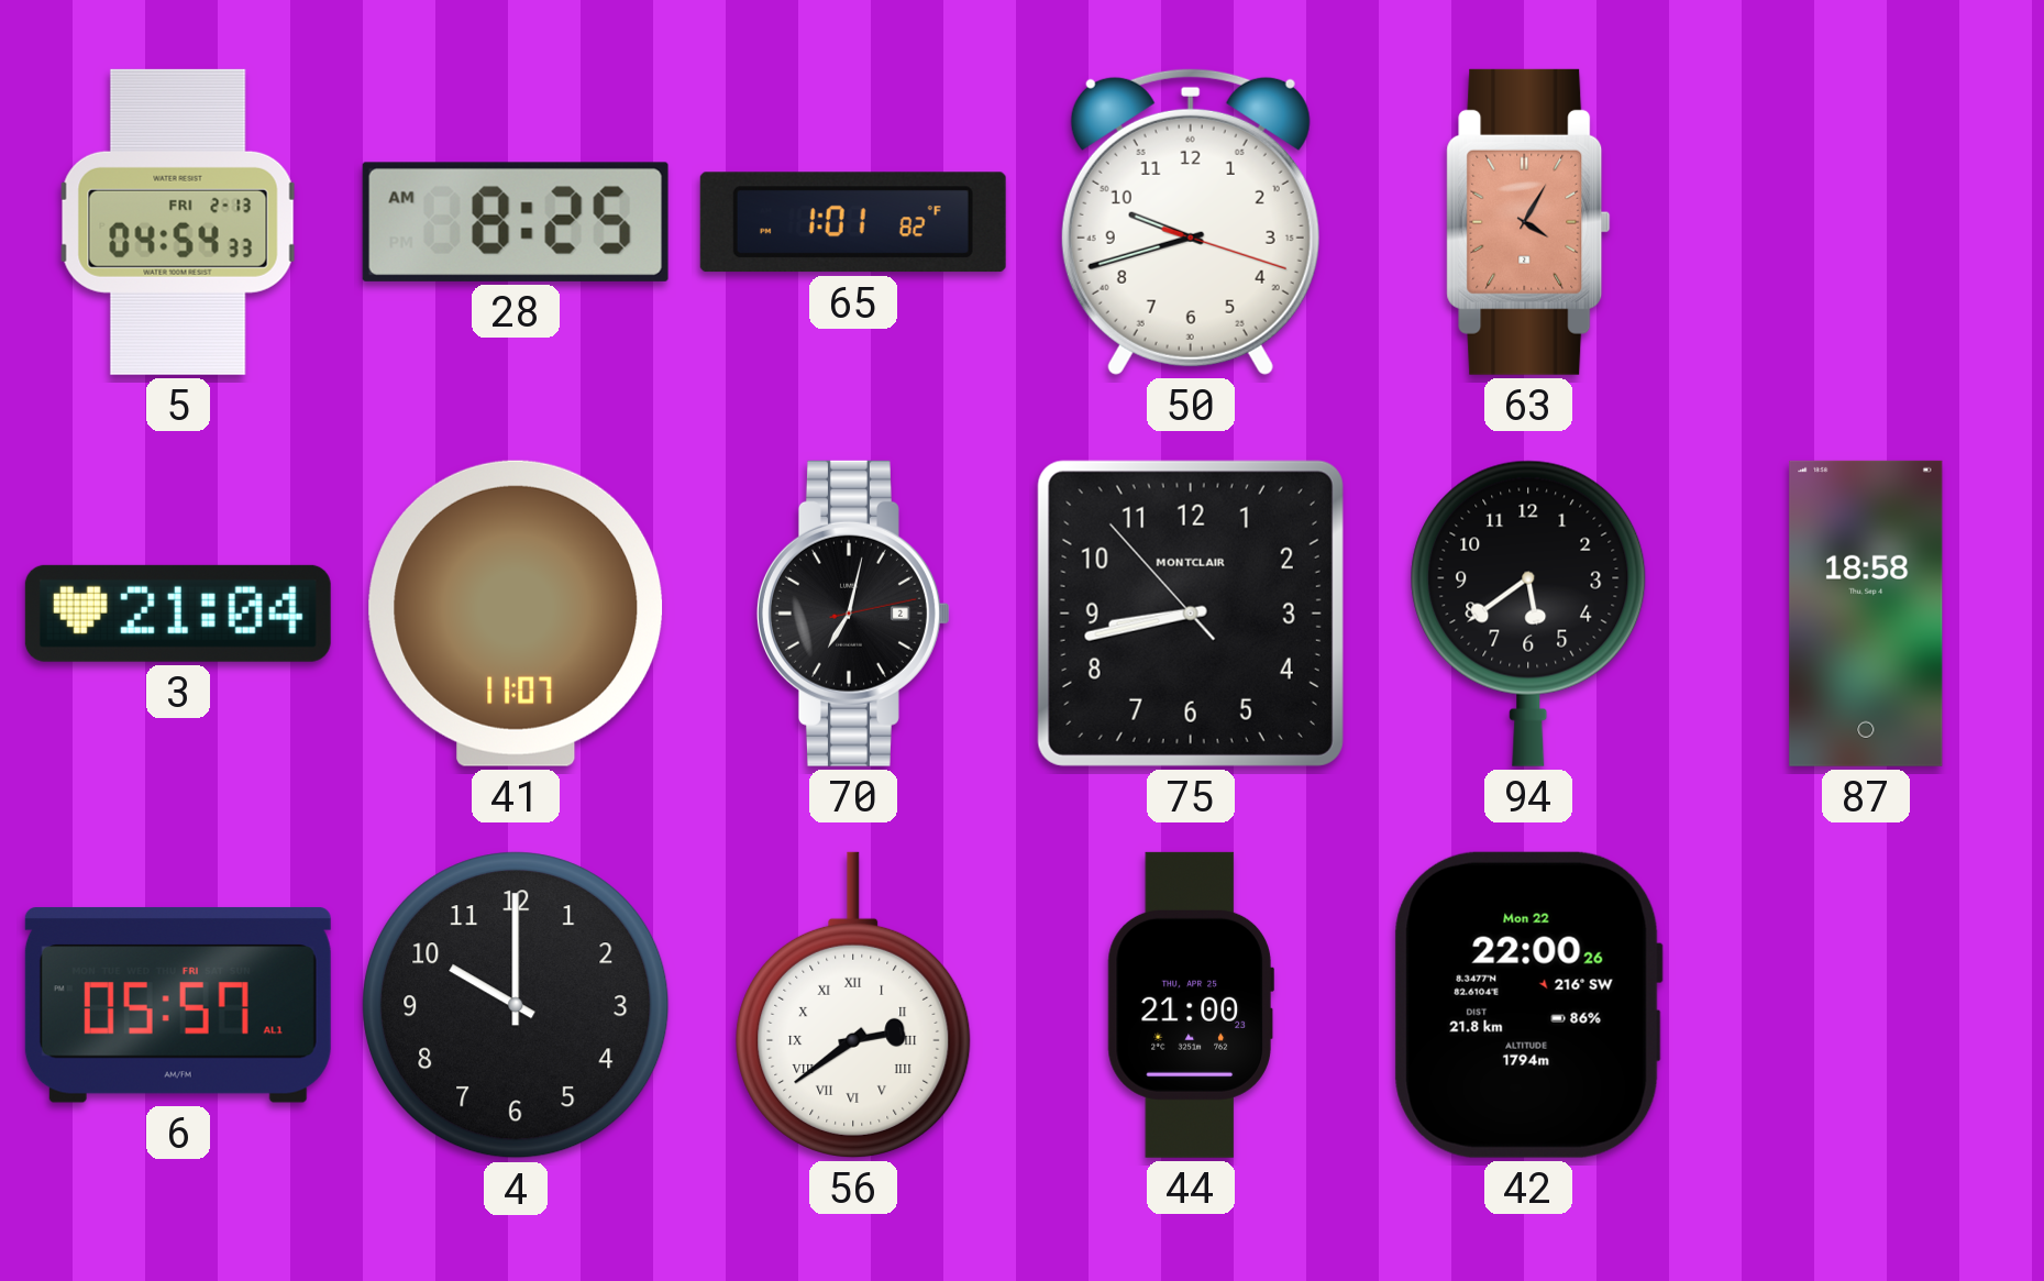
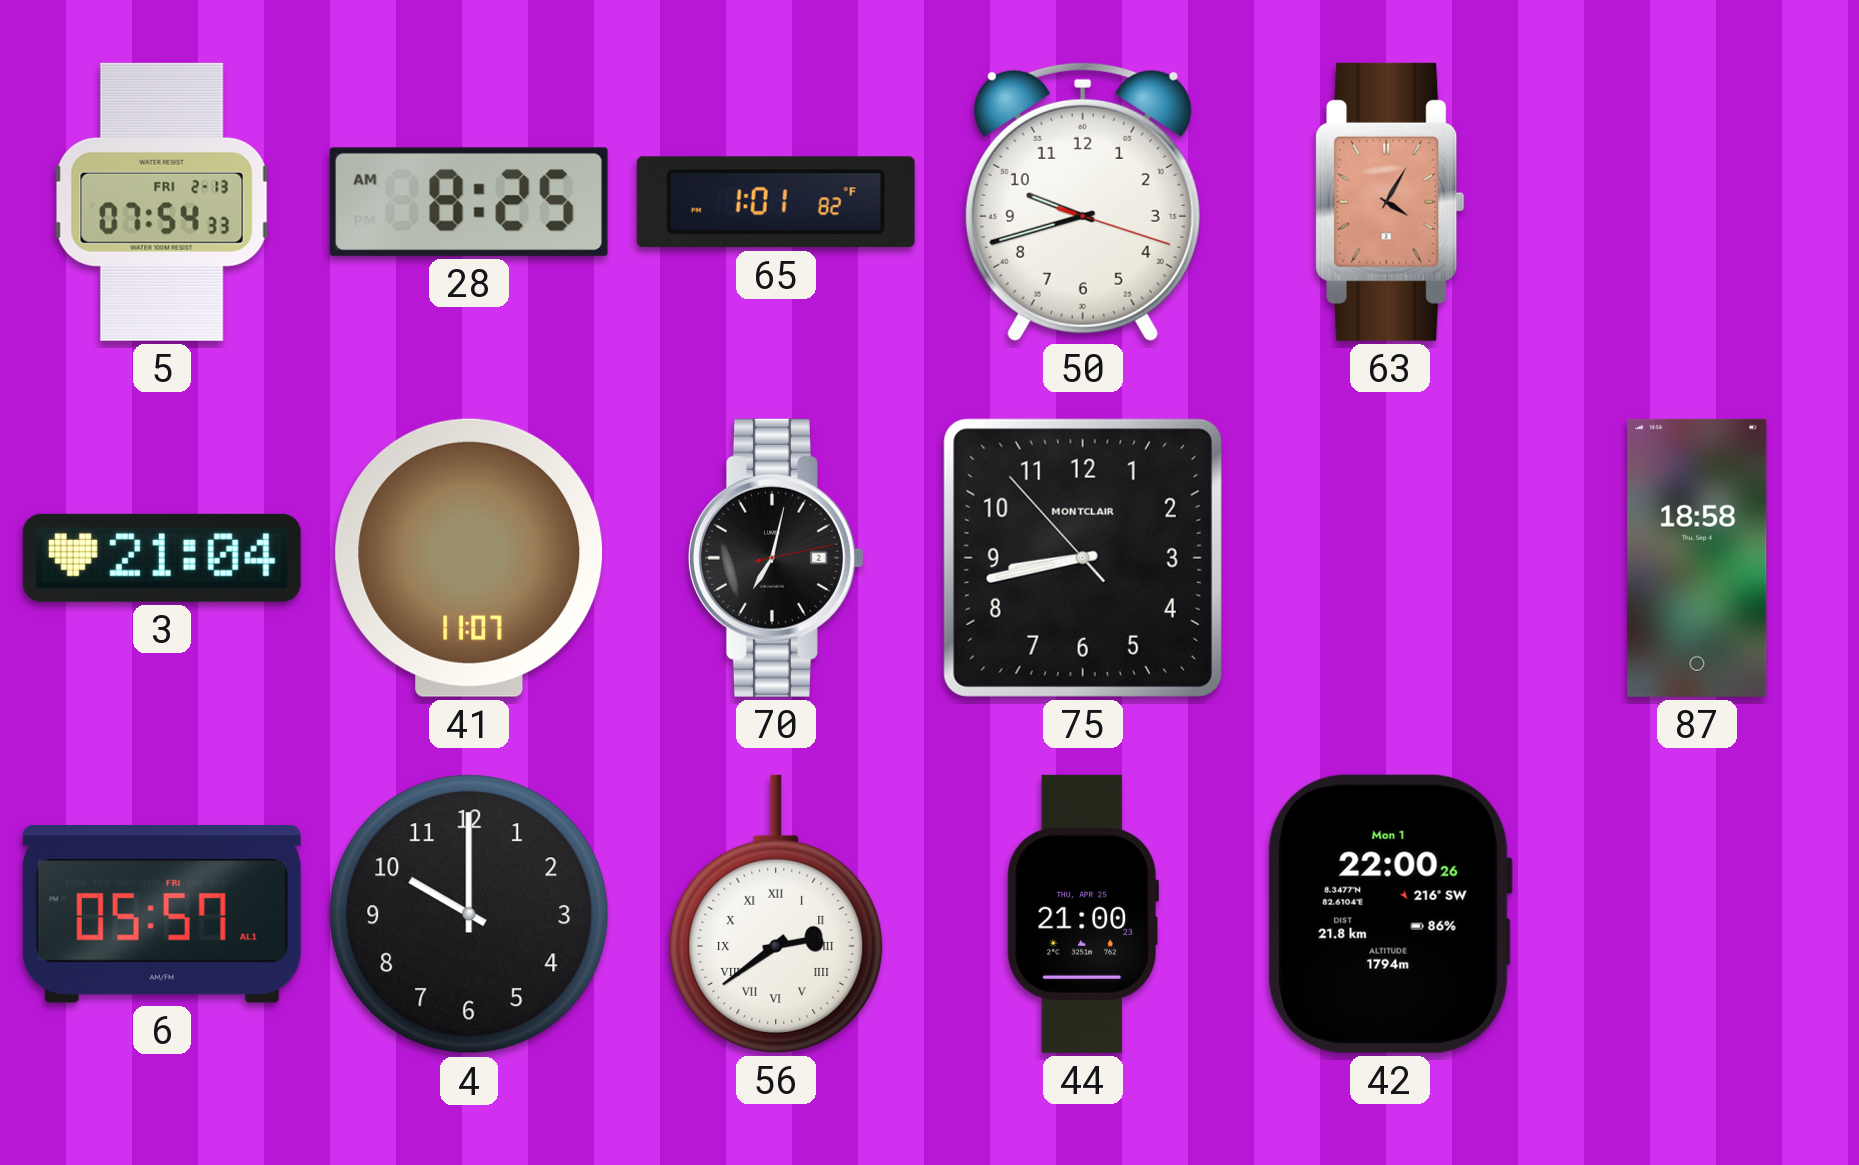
5: 04:54 -> 07:54
94: 5:39 -> none
42 date: Mon 22 -> Mon 1
